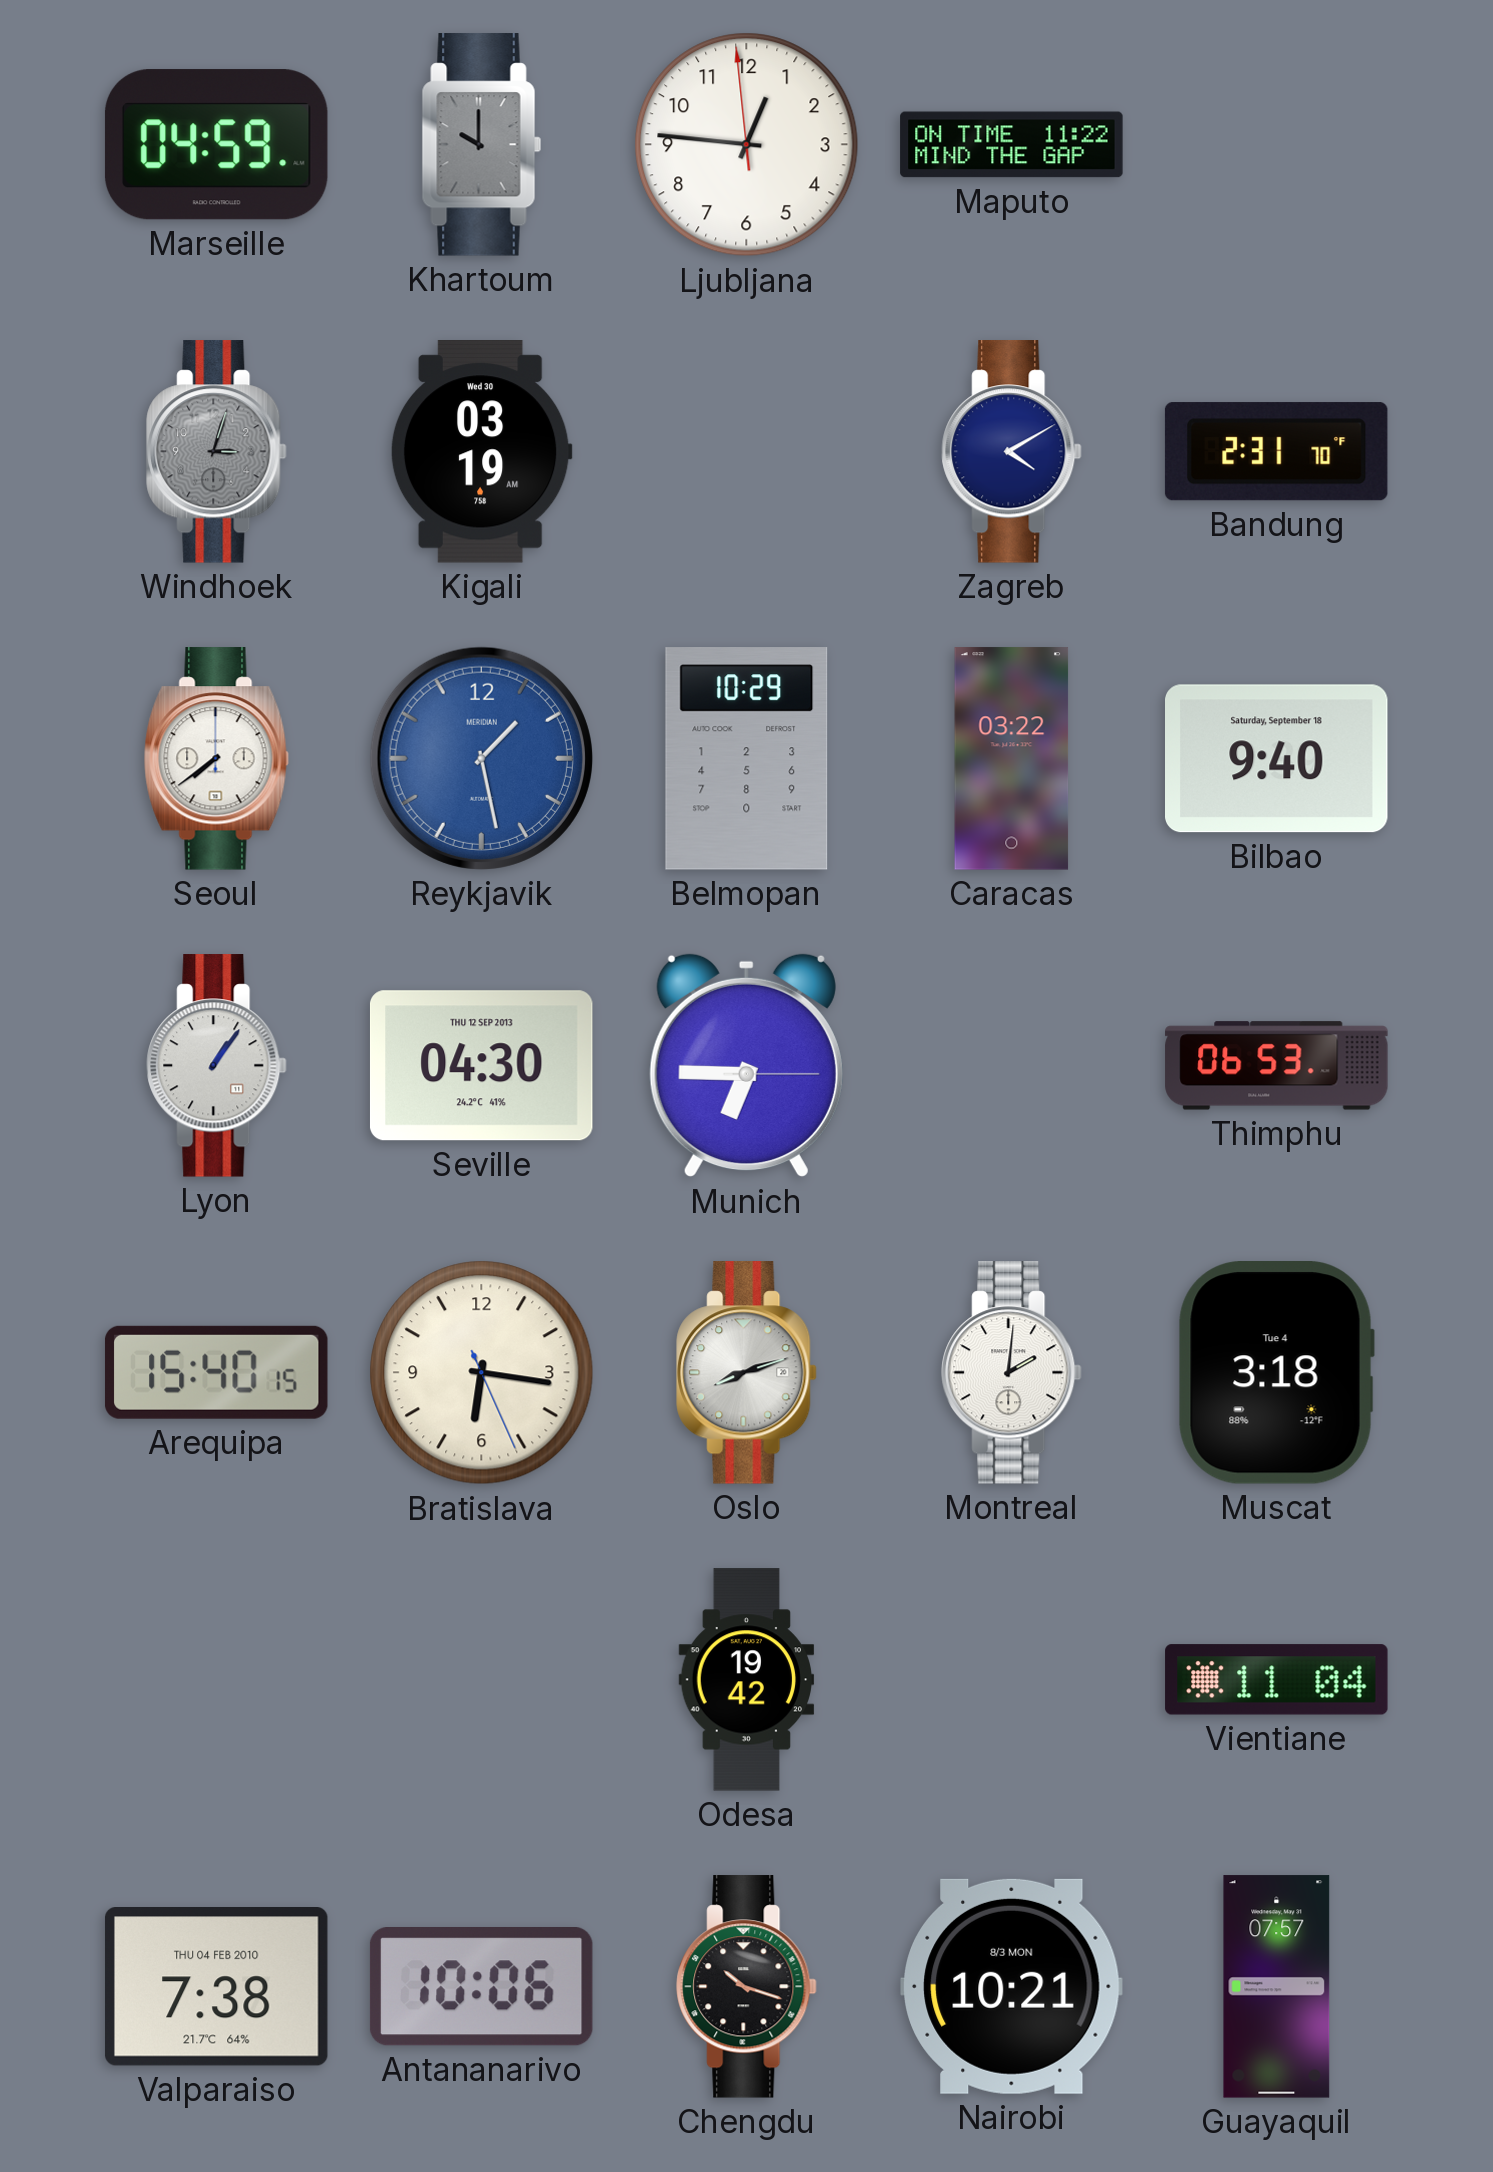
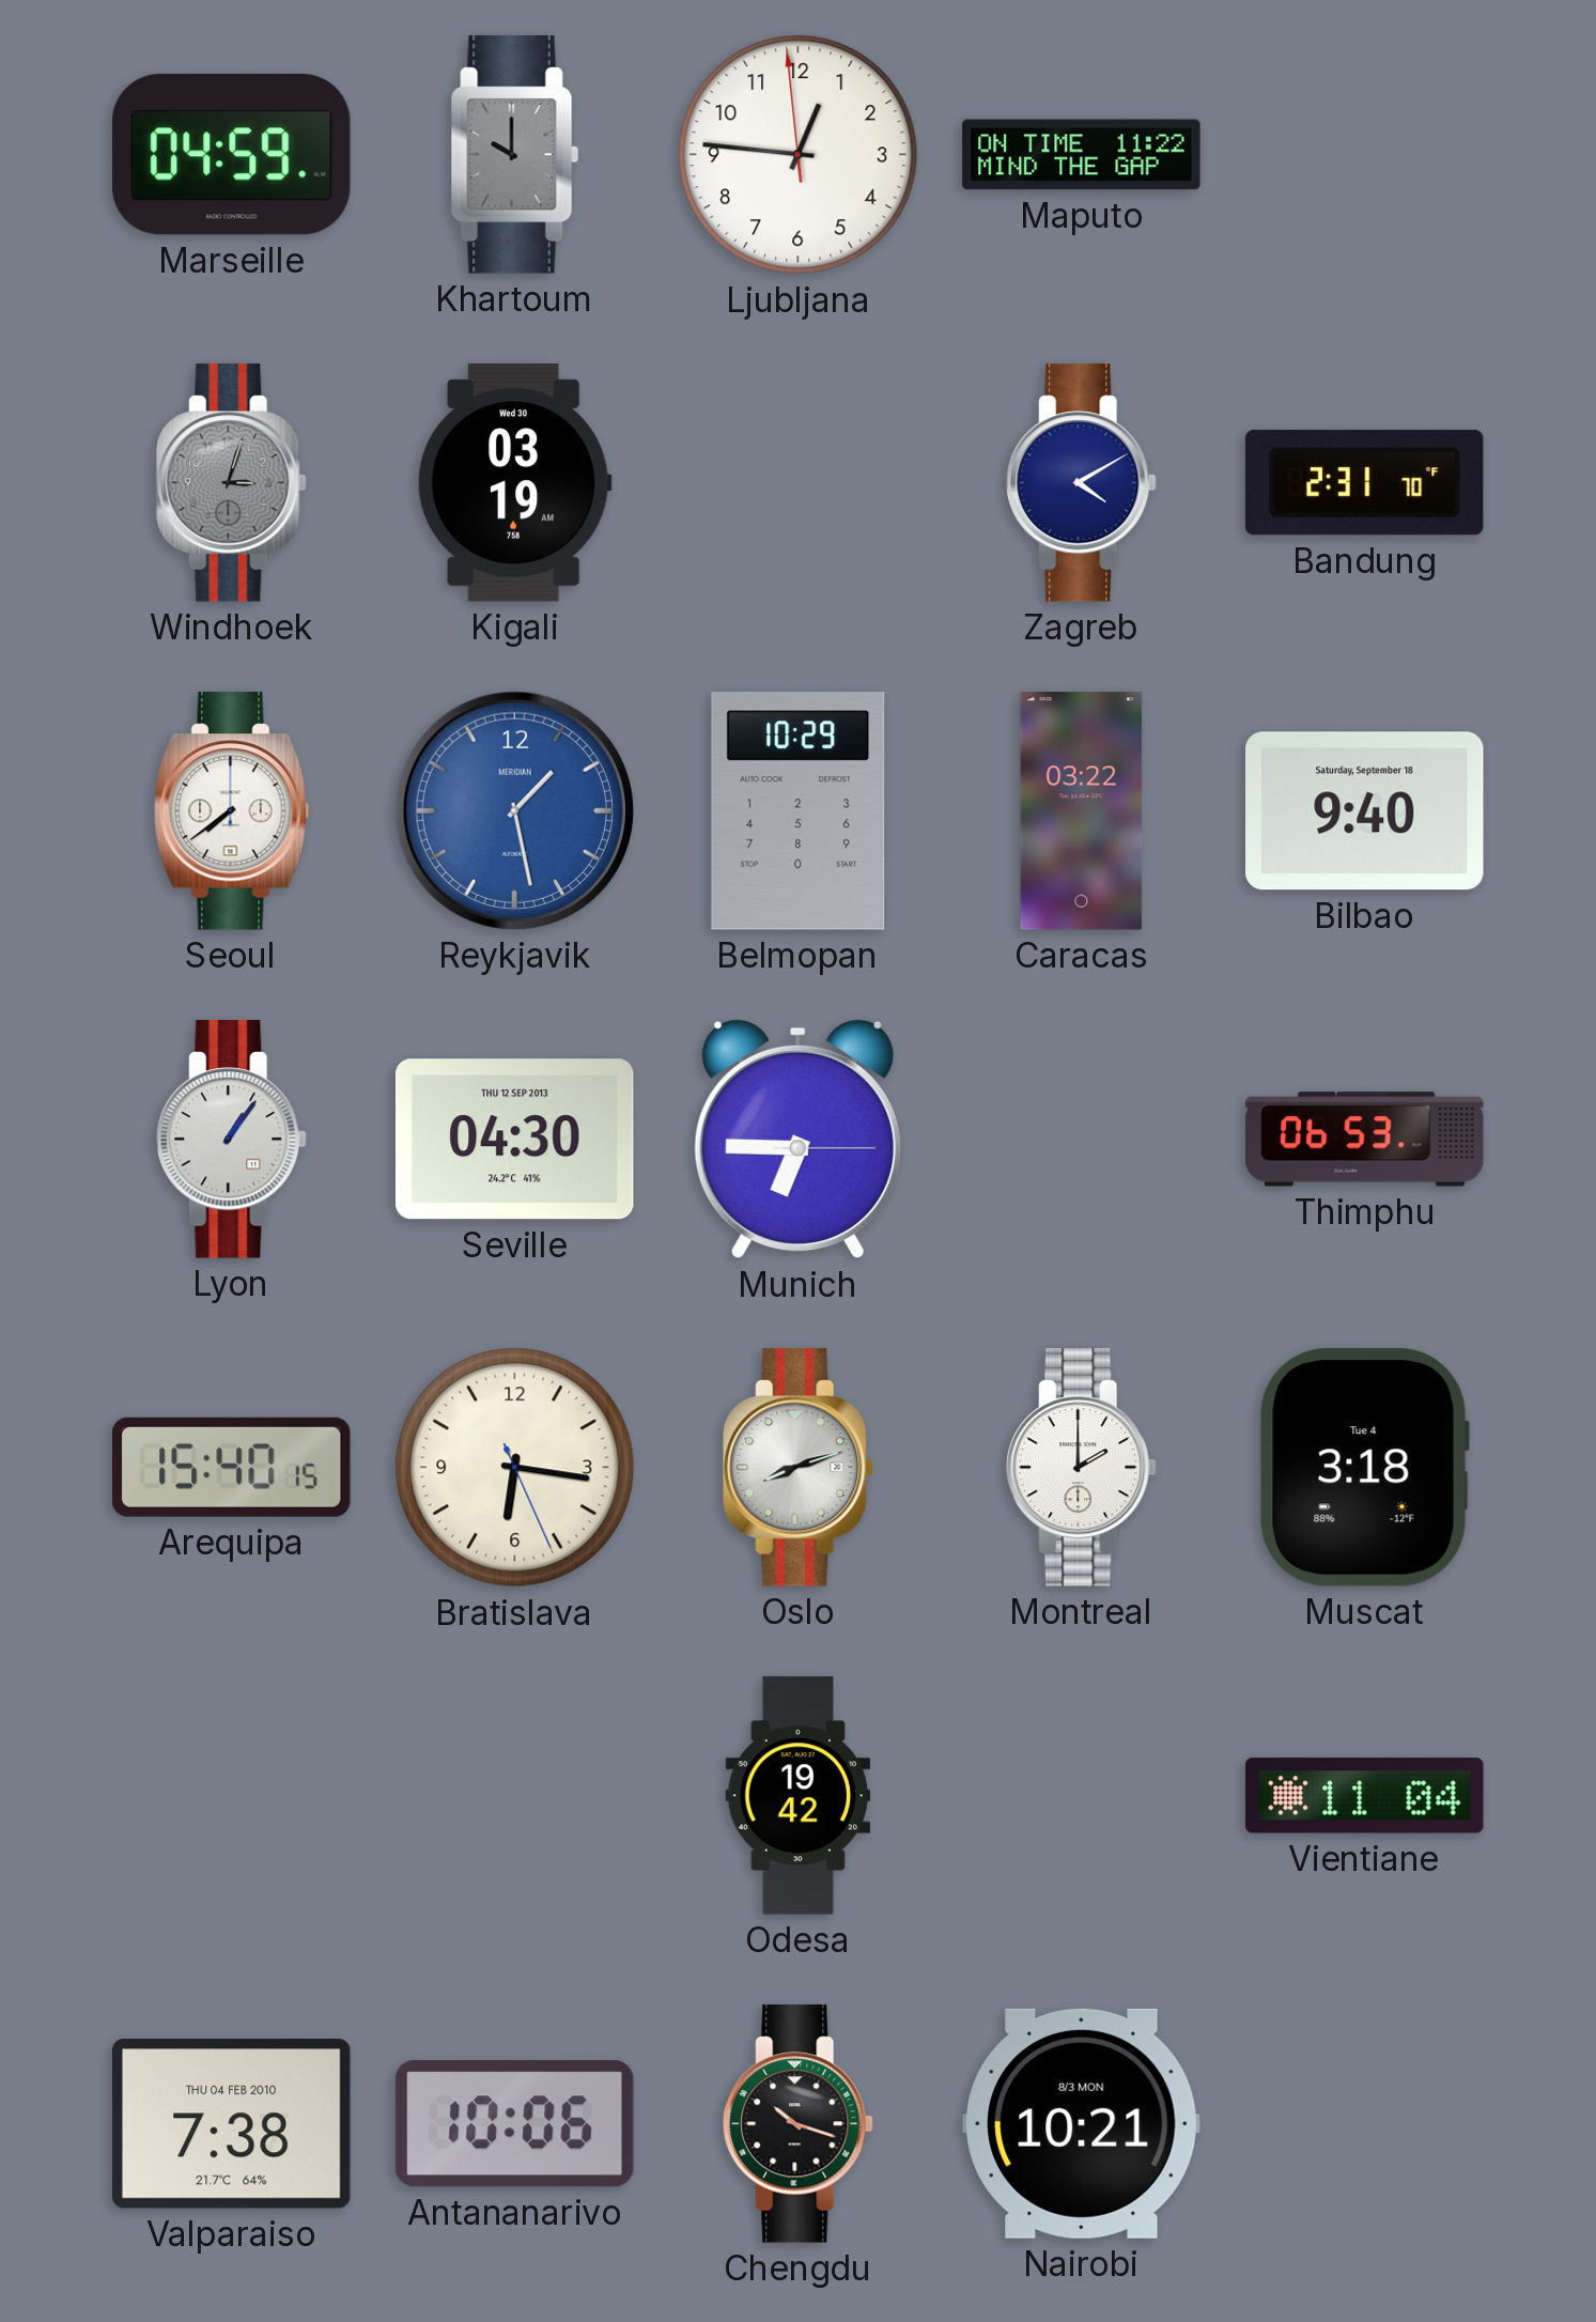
Montreal: 2:01 -> 2:00
Guayaquil: 07:57 -> none
